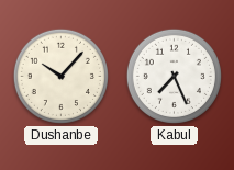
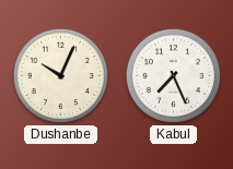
Dushanbe: 10:07 -> 10:04
